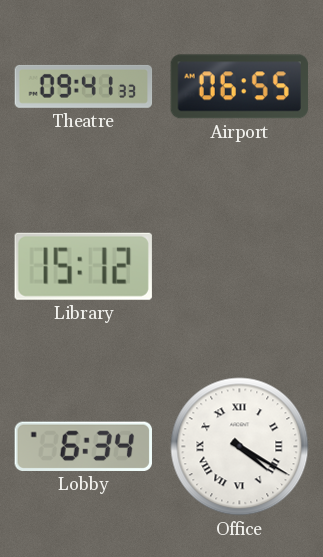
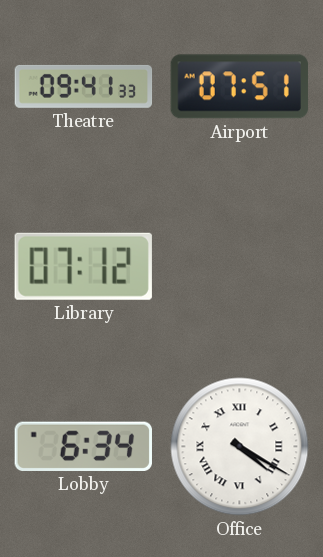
Airport: 06:55 -> 07:51
Library: 15:12 -> 07:12
